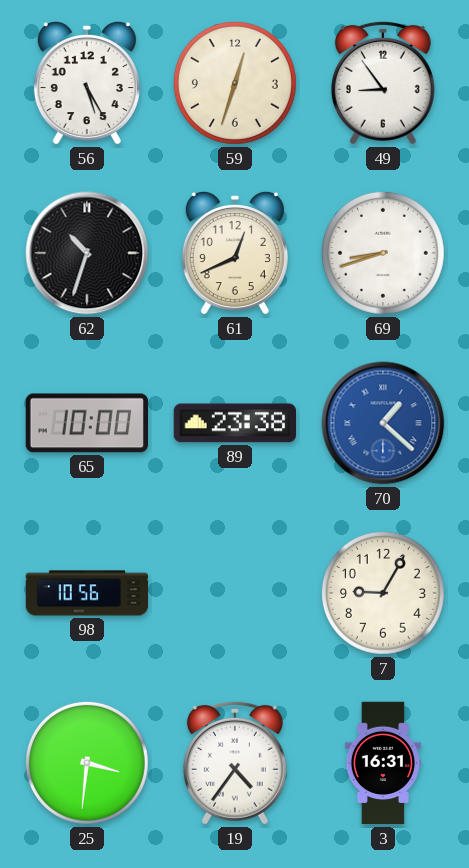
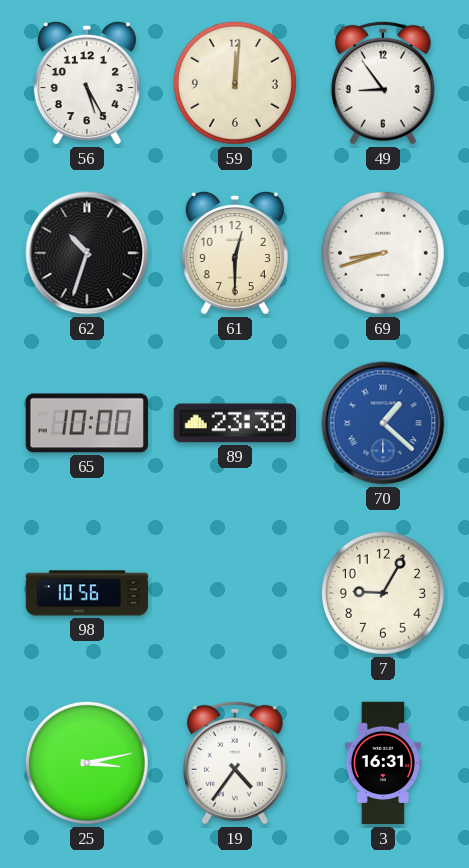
59: 12:33 -> 12:01
61: 12:41 -> 12:30
25: 3:31 -> 3:13
